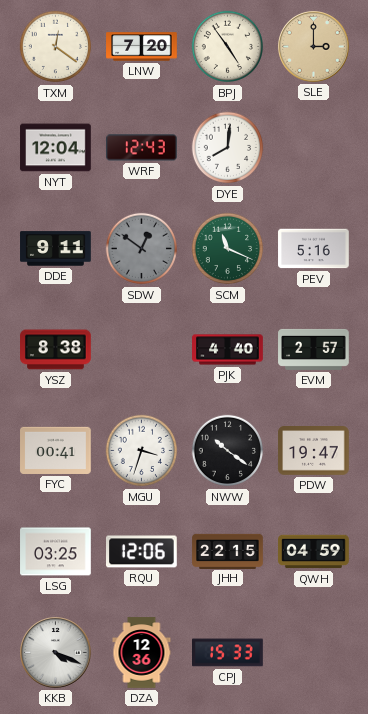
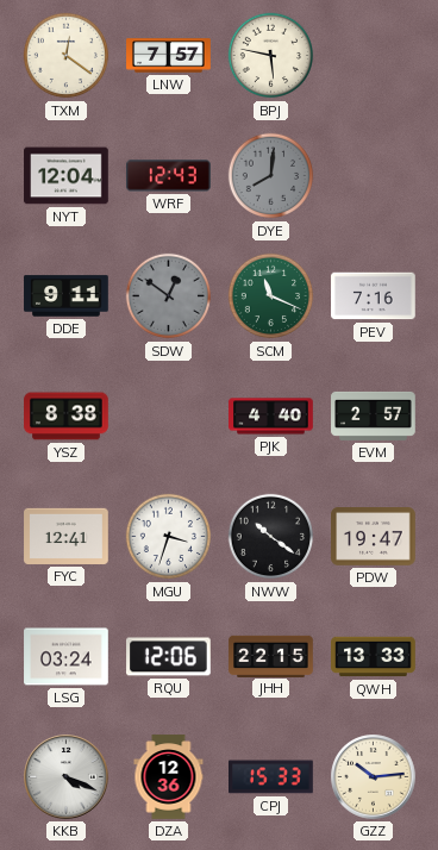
LNW: 7:20 -> 7:57
BPJ: 4:54 -> 5:47
SLE: 3:00 -> none
DYE dial: white -> grey
PEV: 5:16 -> 7:16
FYC: 00:41 -> 12:41
LSG: 03:25 -> 03:24
QWH: 04:59 -> 13:33
GZZ: none -> 10:14
